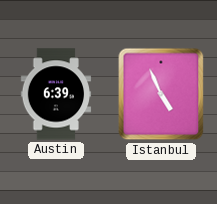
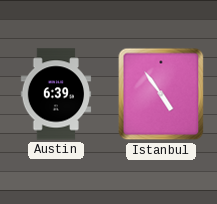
Istanbul: 4:56 -> 4:54
